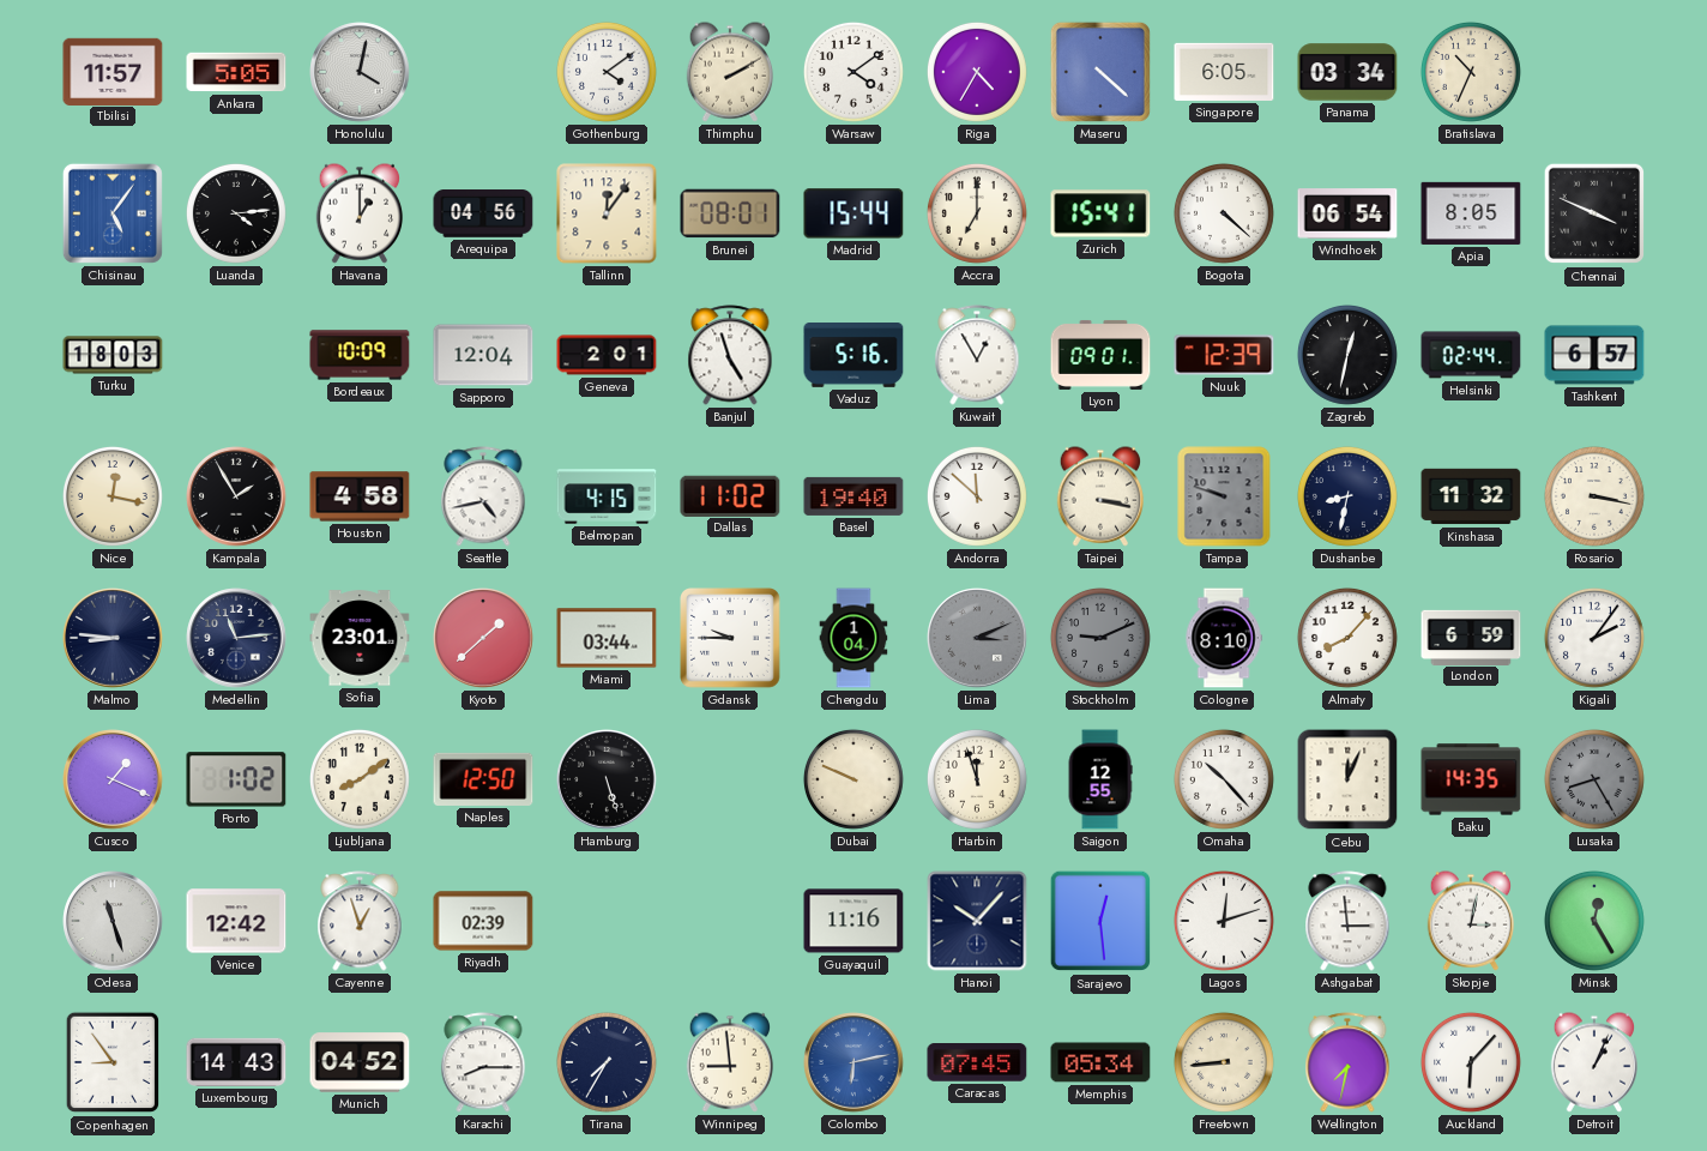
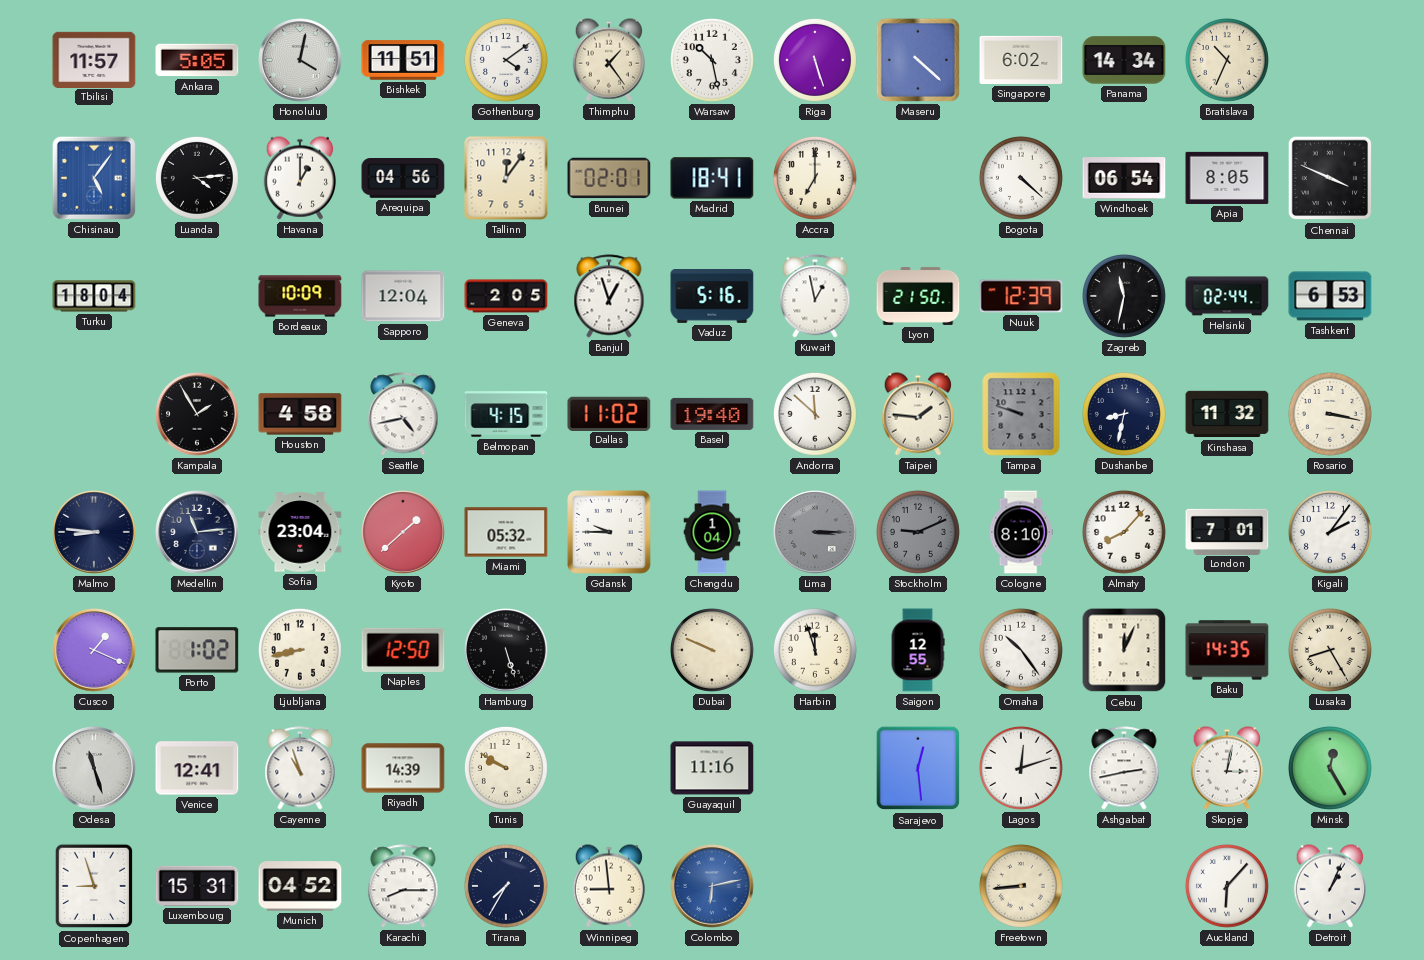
Bishkek: none -> 11:51
Thimphu: 2:10 -> 1:24
Warsaw: 4:09 -> 10:28
Riga: 4:35 -> 5:27
Singapore: 6:05 -> 6:02
Panama: 03:34 -> 14:34
Brunei: 08:01 -> 02:01
Madrid: 15:44 -> 18:41
Zurich: 15:41 -> none
Turku: 18:03 -> 18:04
Geneva: 2:01 -> 2:05
Banjul: 4:57 -> 12:57
Kuwait: 12:55 -> 12:58
Lyon: 09:01 -> 21:50
Zagreb: 12:32 -> 11:32
Tashkent: 6:57 -> 6:53
Nice: 12:17 -> none
Taipei: 3:17 -> 1:46
Sofia: 23:01 -> 23:04
Miami: 03:44 -> 05:32
Lima: 3:11 -> 3:15
London: 6:59 -> 7:01
Ljubljana: 8:09 -> 8:43
Omaha: 10:23 -> 10:24
Lusaka dial: grey -> cream
Venice: 12:42 -> 12:41
Cayenne: 12:57 -> 10:57
Riyadh: 02:39 -> 14:39
Tunis: none -> 9:50
Hanoi: 10:07 -> none
Ashgabat: 2:59 -> 2:43
Copenhagen: 8:54 -> 8:57
Luxembourg: 14:43 -> 15:31
Caracas: 07:45 -> none
Memphis: 05:34 -> none
Wellington: 7:32 -> none
